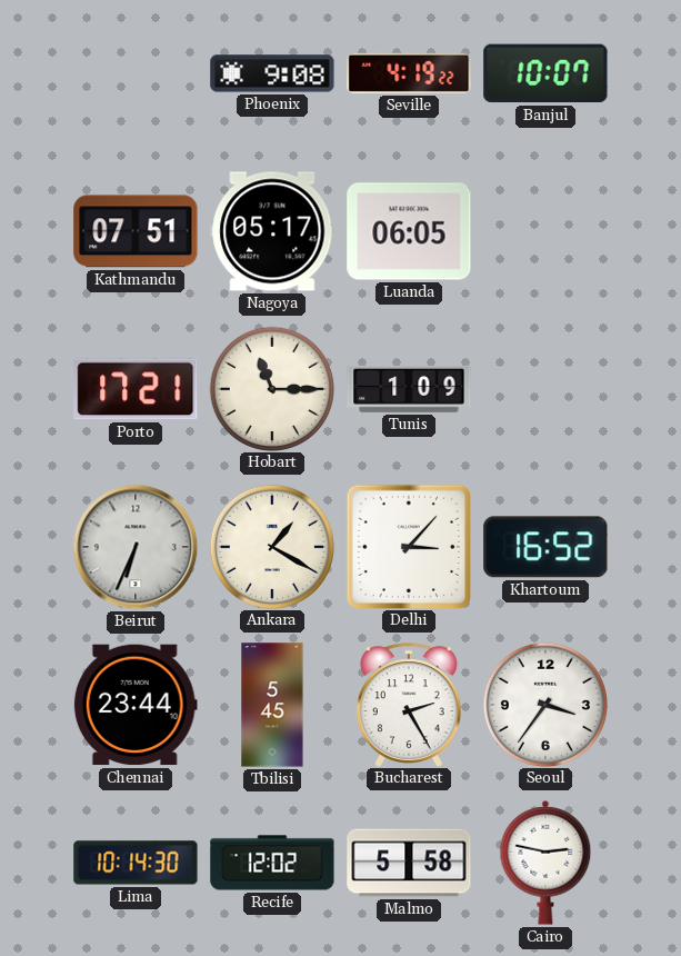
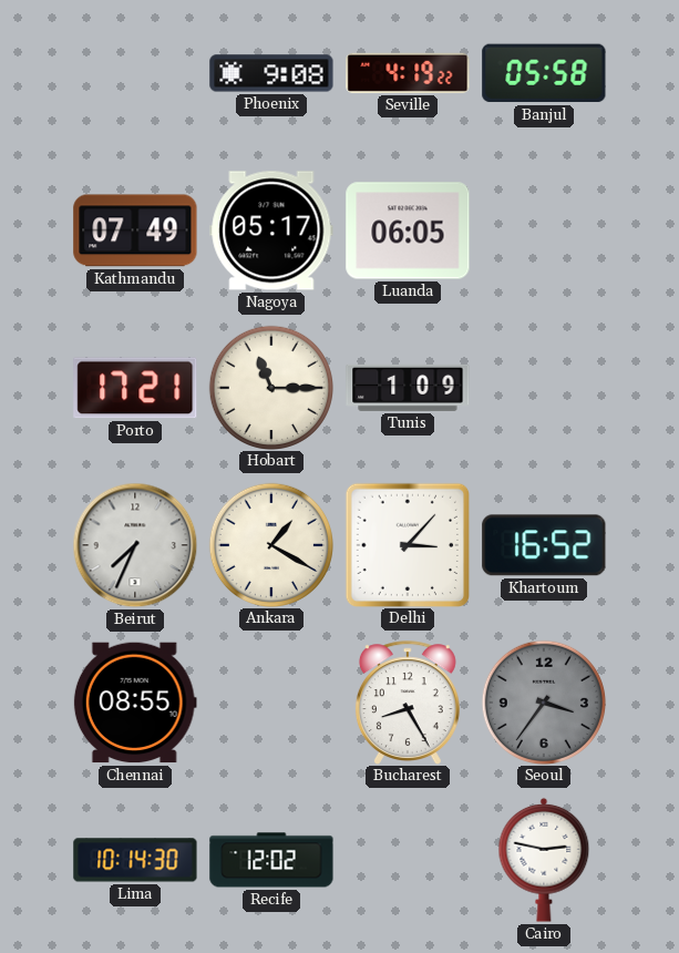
Banjul: 10:07 -> 05:58
Kathmandu: 07:51 -> 07:49
Beirut: 6:34 -> 7:34
Chennai: 23:44 -> 08:55
Tbilisi: 5:45 -> none
Bucharest: 2:25 -> 8:25
Seoul dial: white -> grey
Malmo: 5:58 -> none
